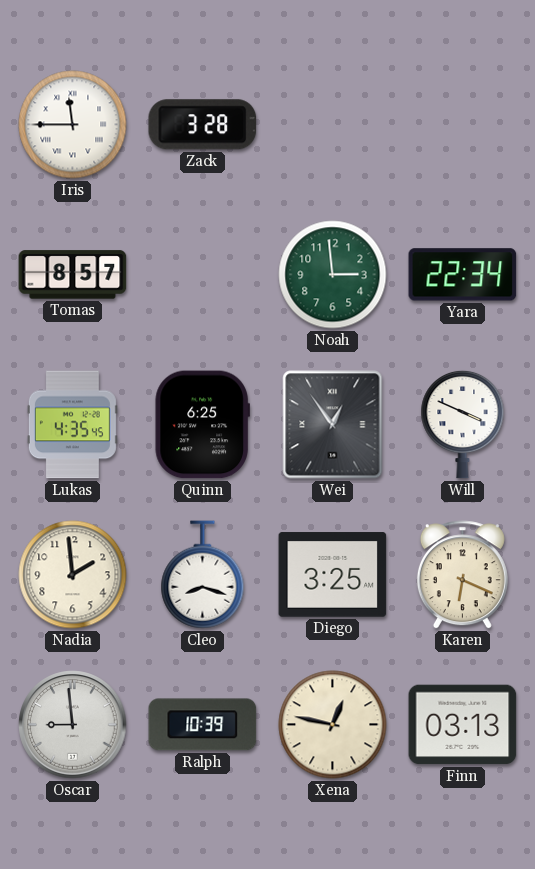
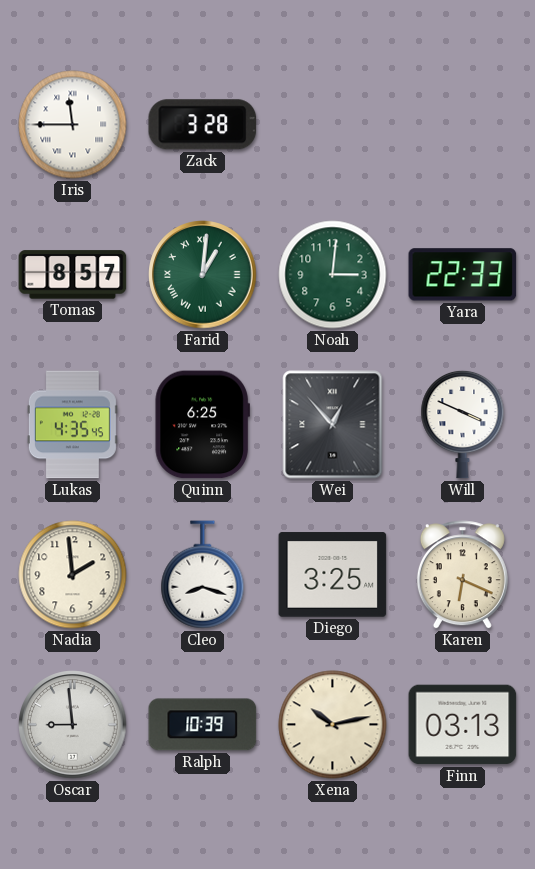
Farid: none -> 1:01
Noah: 2:59 -> 3:01
Yara: 22:34 -> 22:33
Wei: 12:54 -> 12:53
Xena: 12:47 -> 10:13
